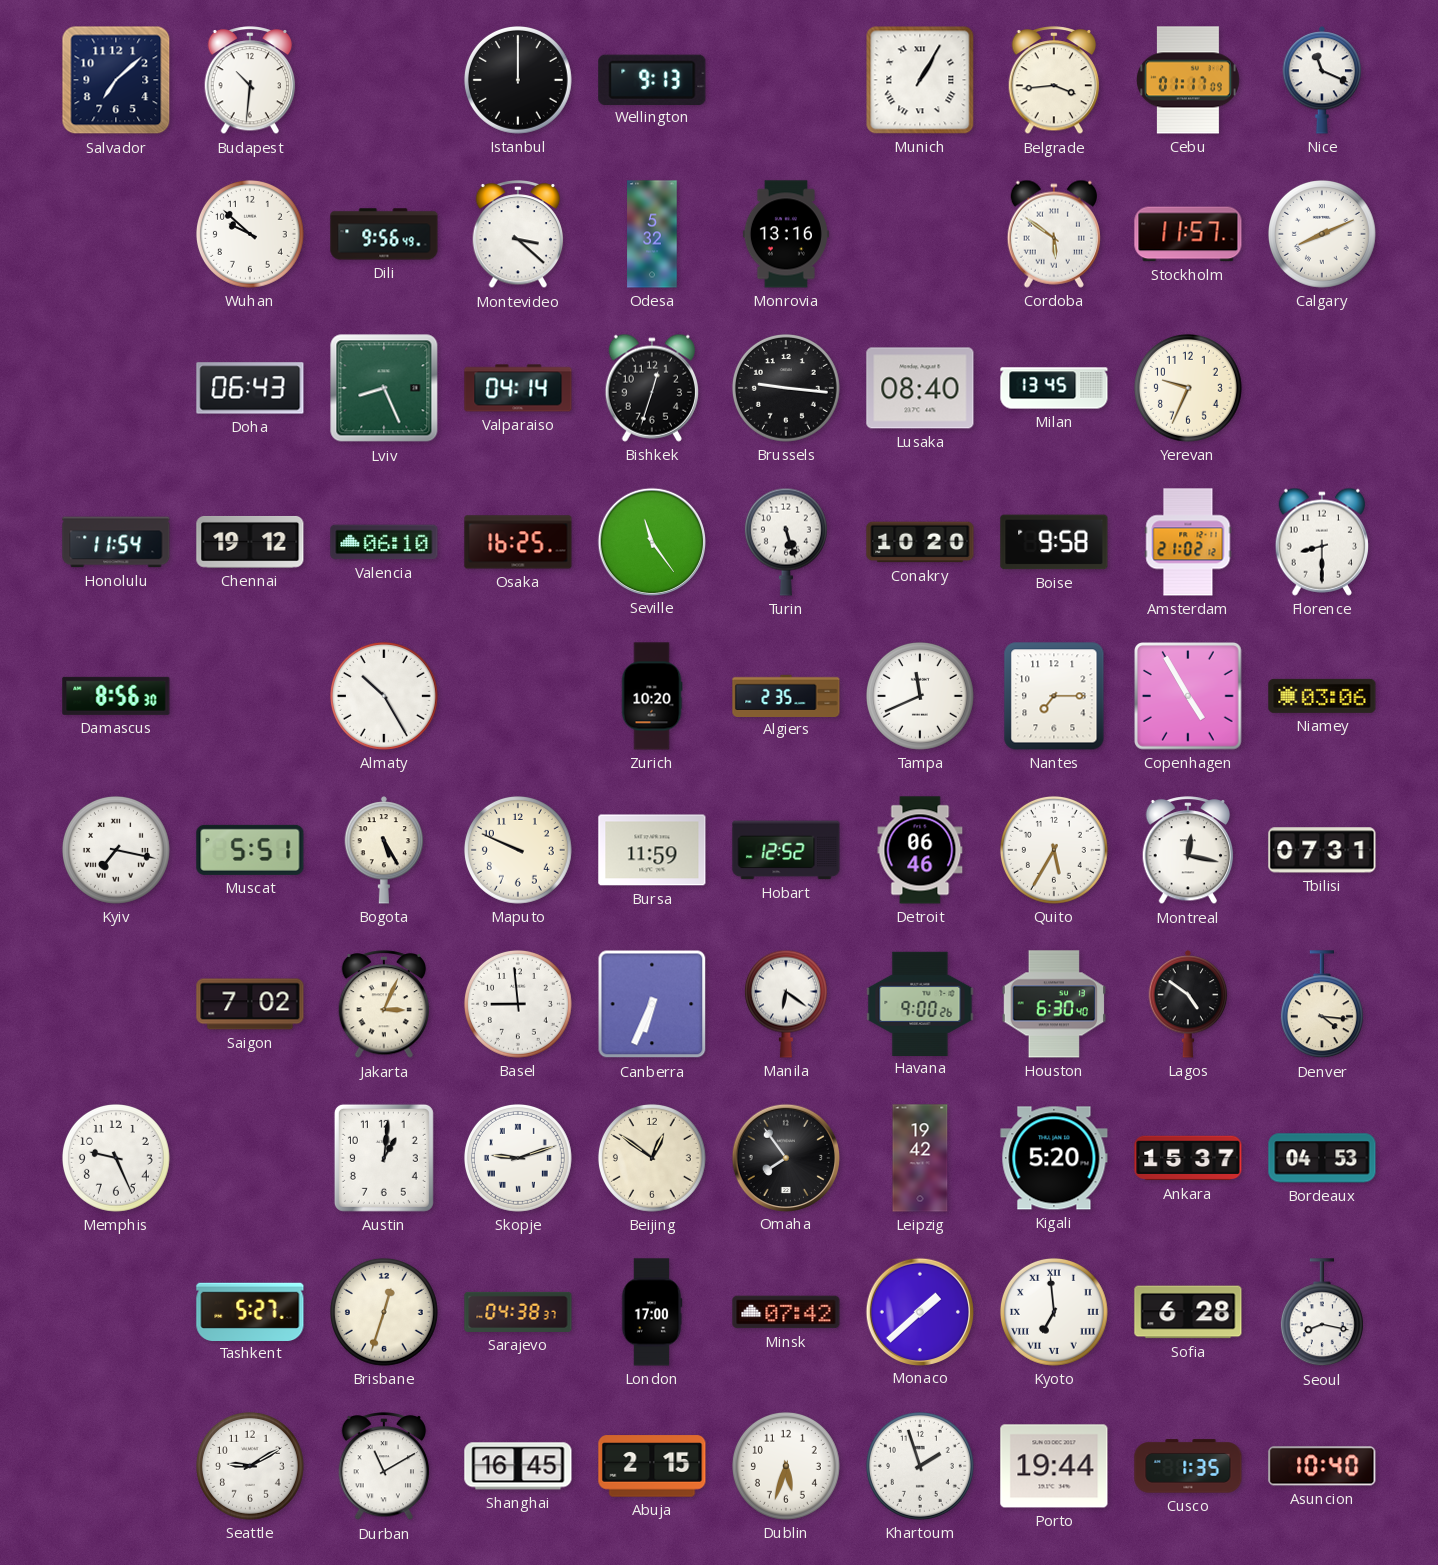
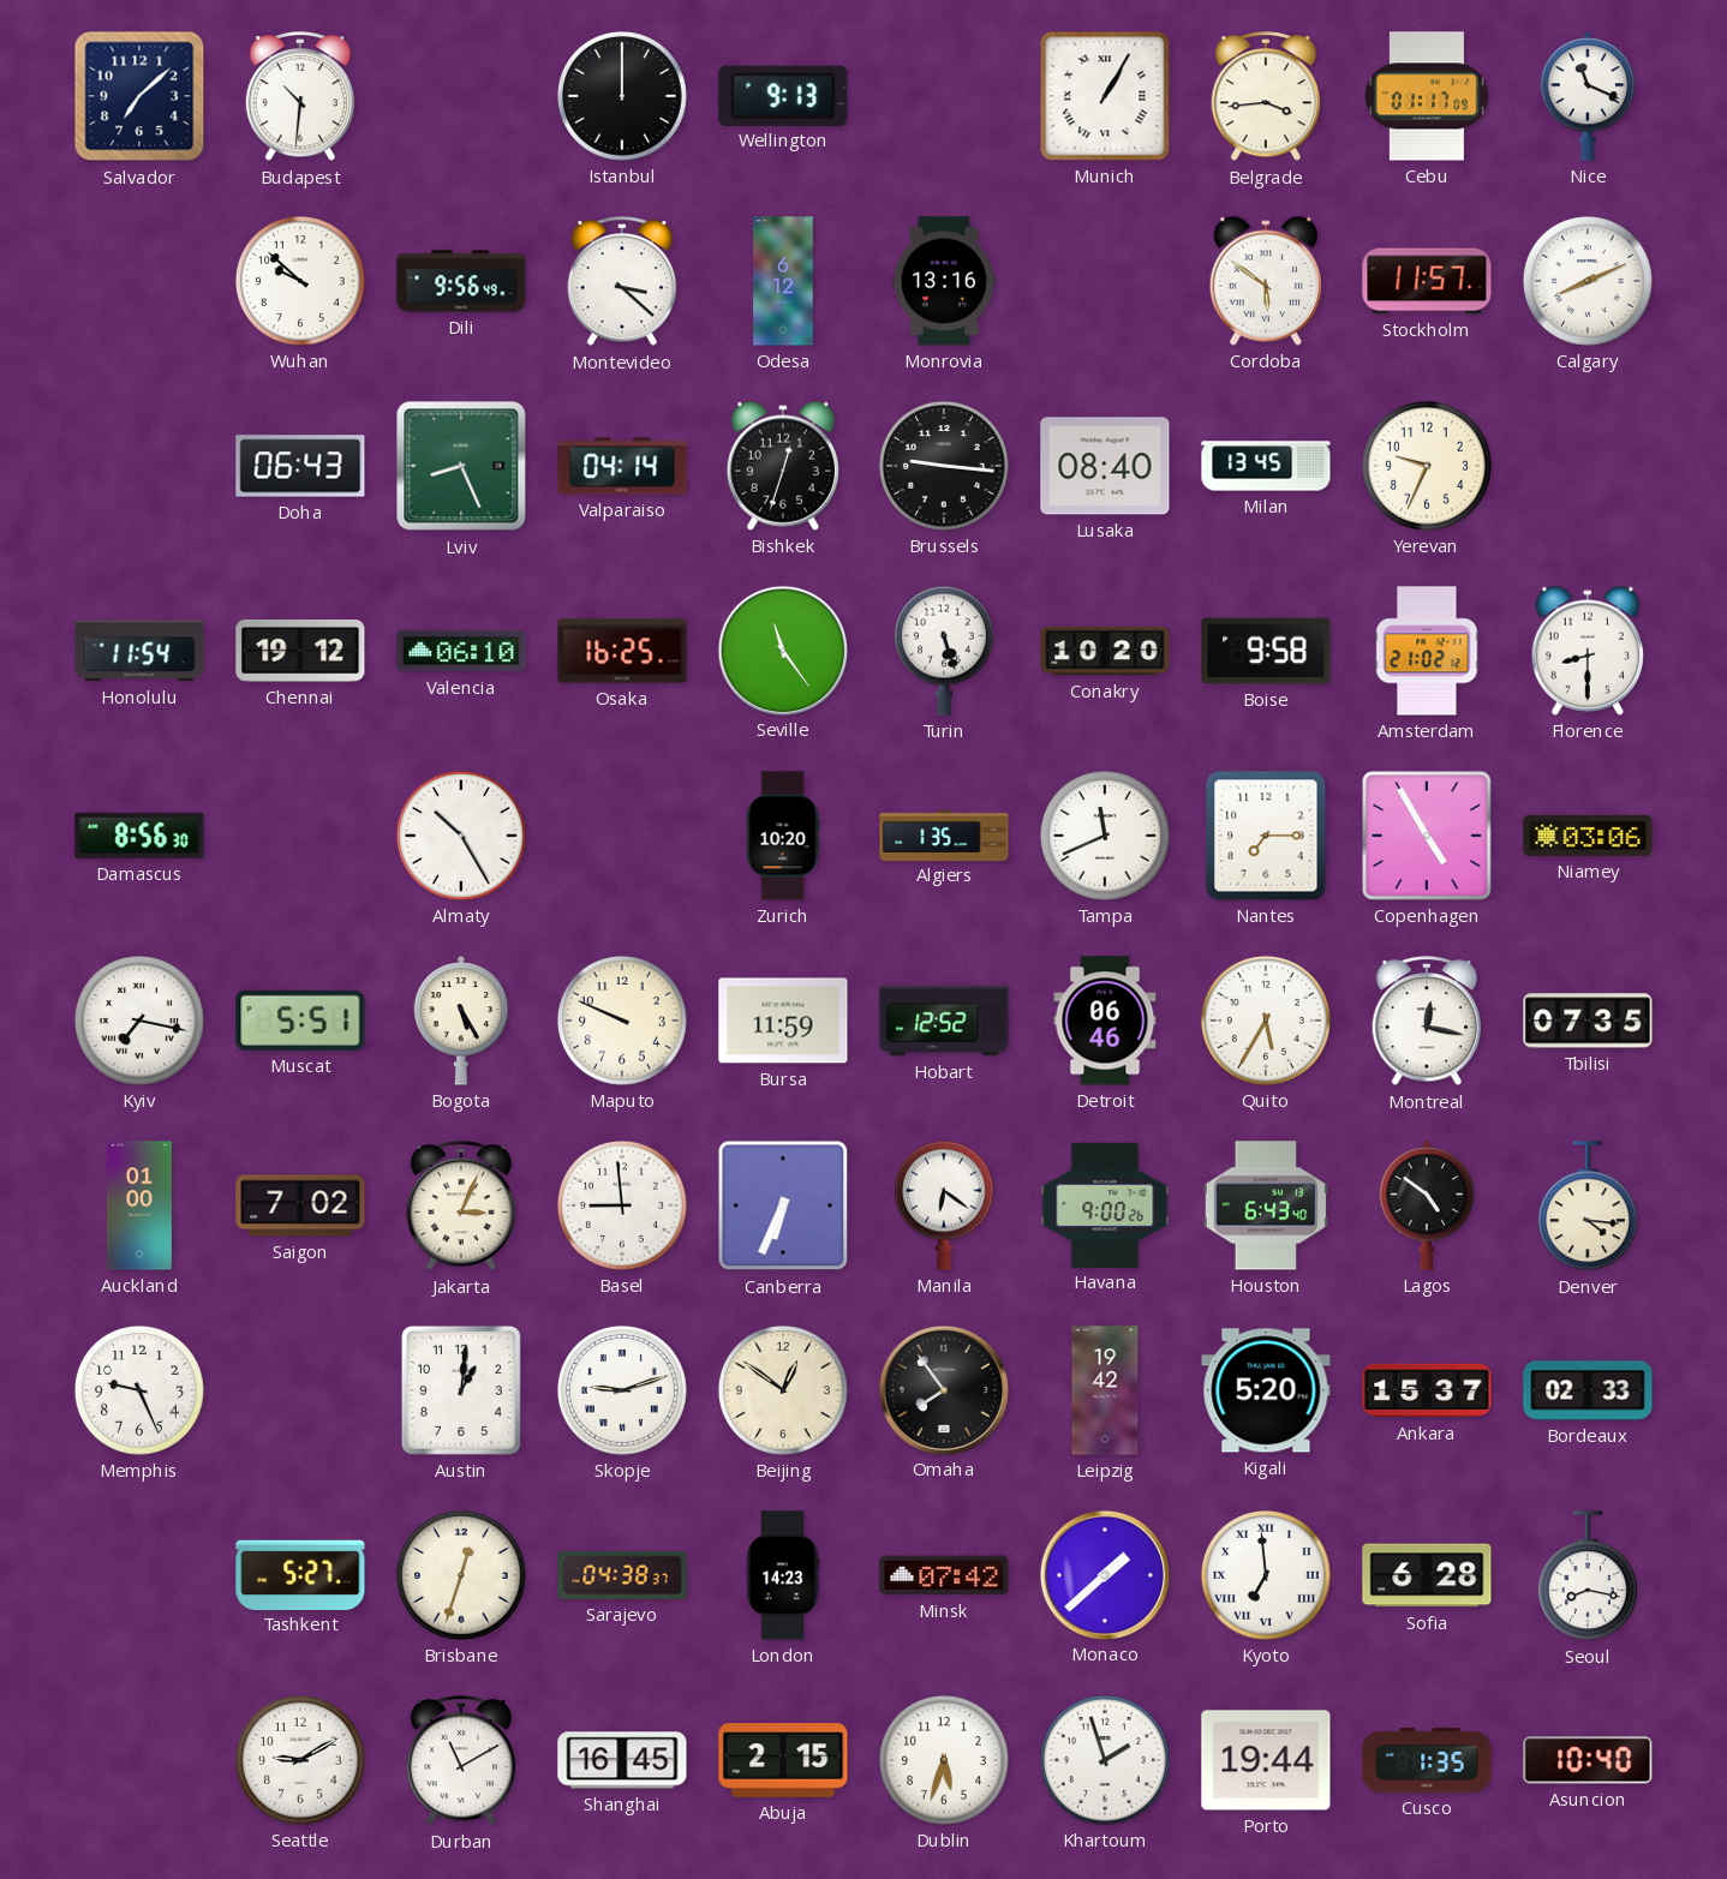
Odesa: 5:32 -> 6:12
Algiers: 2:35 -> 1:35
Tbilisi: 07:31 -> 07:35
Auckland: none -> 01:00
Houston: 6:30 -> 6:43
Bordeaux: 04:53 -> 02:33
London: 17:00 -> 14:23
